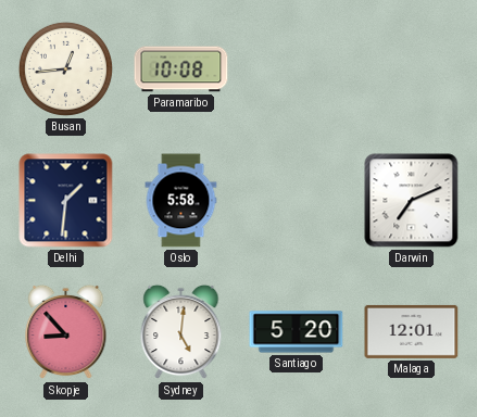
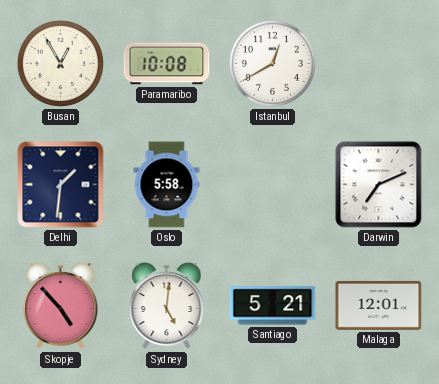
Busan: 12:44 -> 12:55
Istanbul: none -> 12:40
Skopje: 8:53 -> 4:53
Santiago: 5:20 -> 5:21
